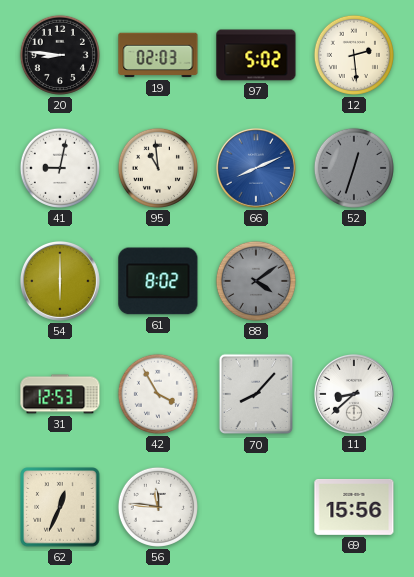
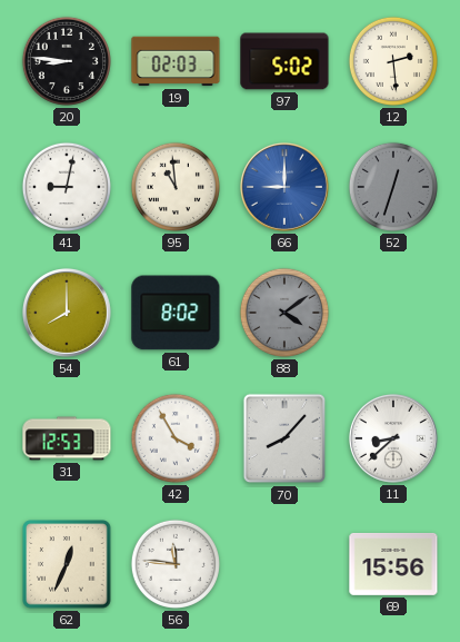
66: 8:11 -> 9:00
54: 6:00 -> 8:00
